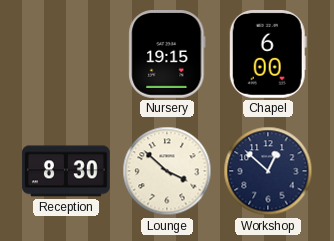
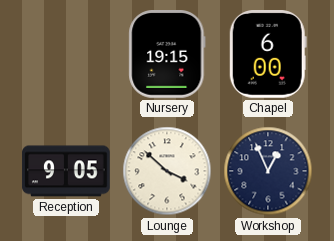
Reception: 8:30 -> 9:05
Workshop: 12:52 -> 12:56
